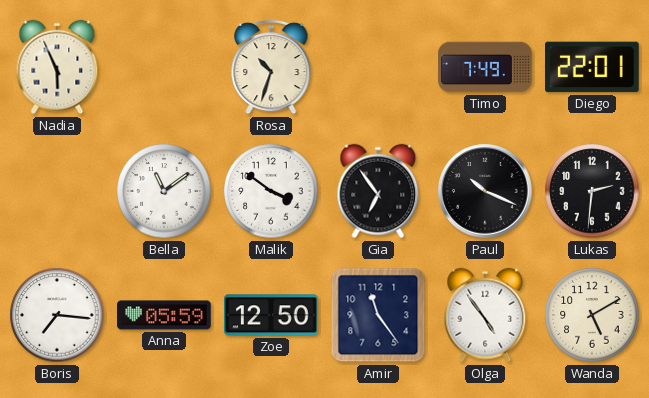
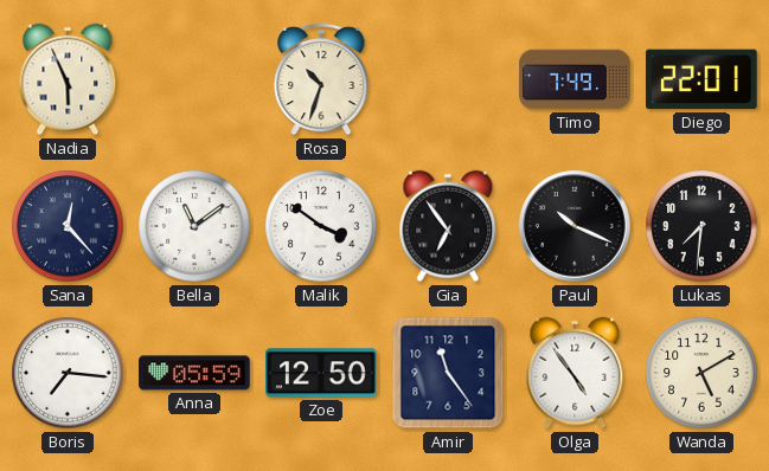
Sana: none -> 12:23
Lukas: 2:31 -> 7:31
